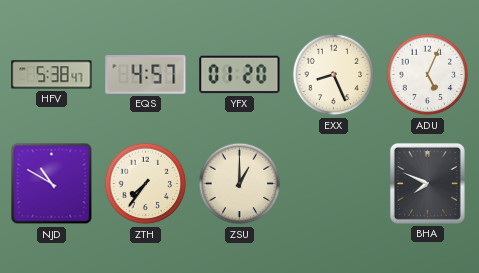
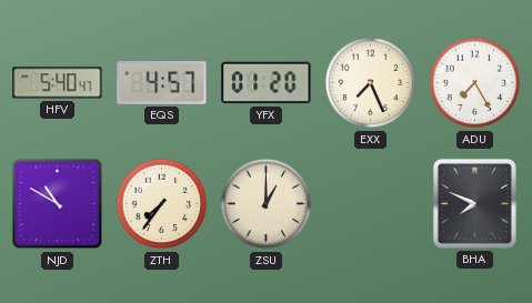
HFV: 5:38 -> 5:40
EXX: 8:26 -> 7:26
ADU: 5:04 -> 7:25
